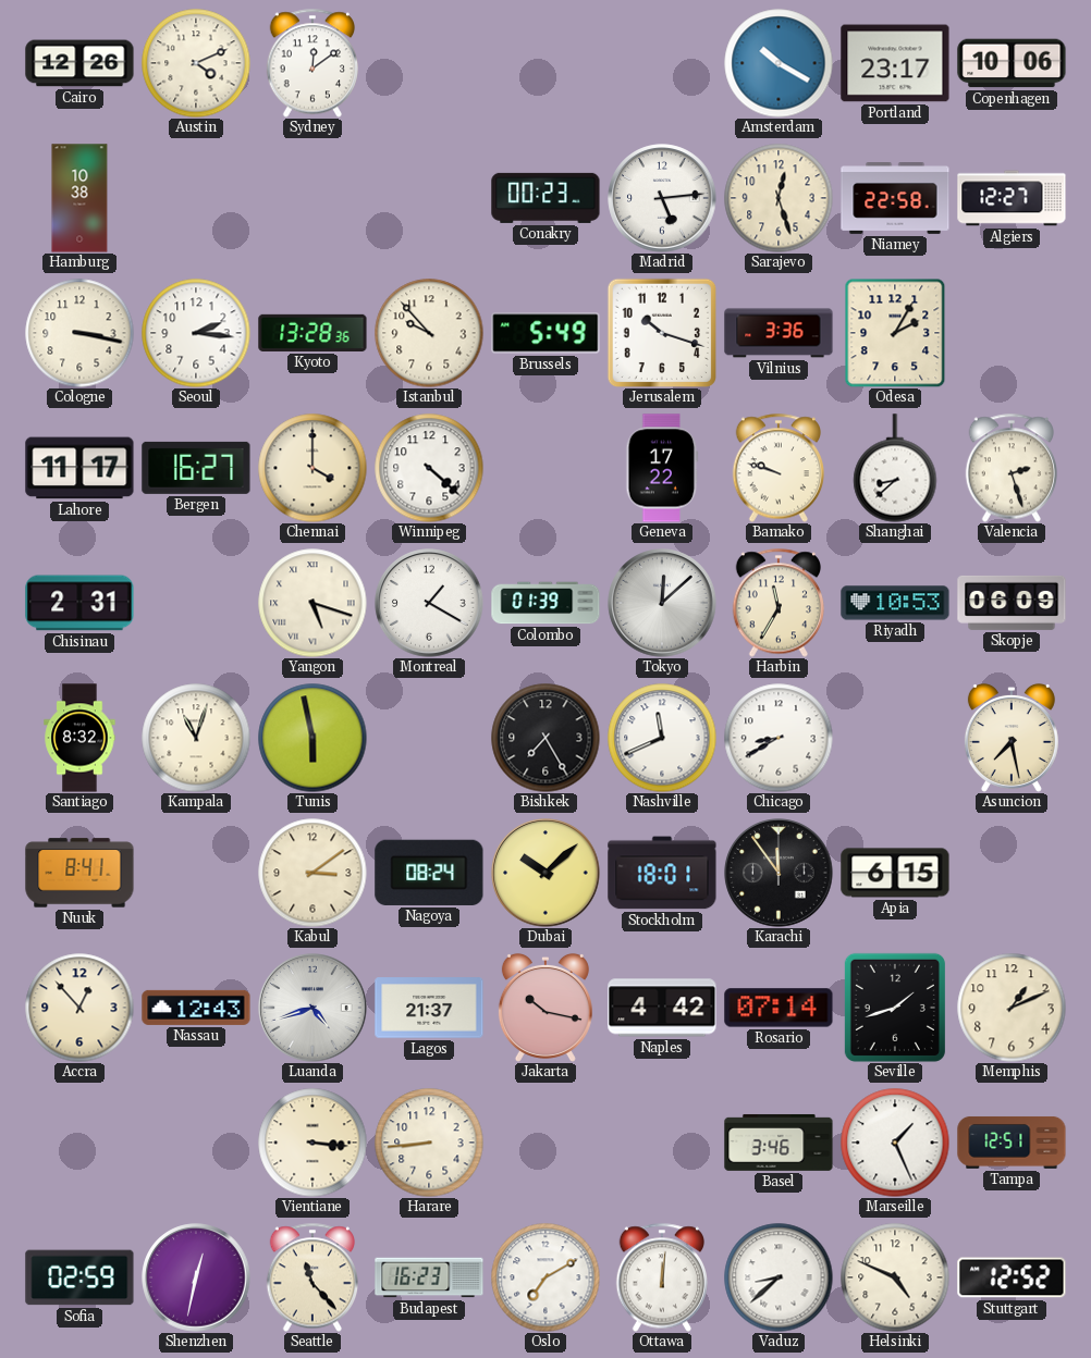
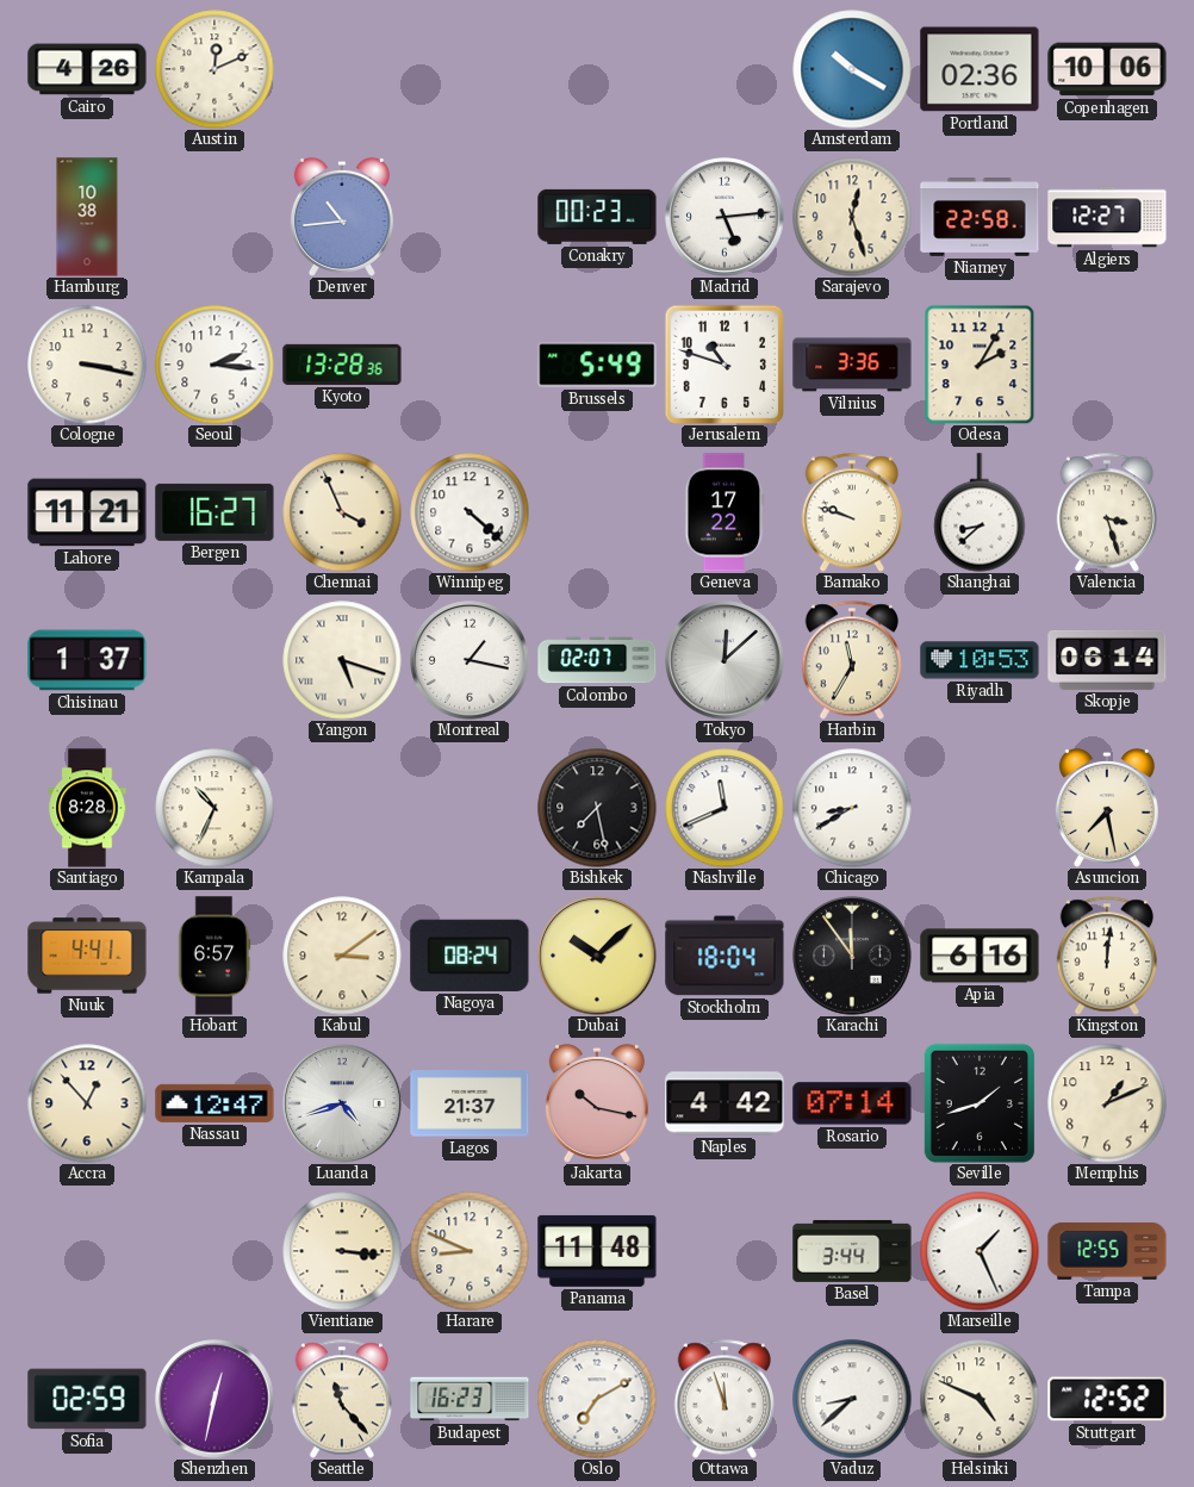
Cairo: 12:26 -> 4:26
Austin: 4:11 -> 12:11
Sydney: 12:09 -> none
Portland: 23:17 -> 02:36
Denver: none -> 10:44
Istanbul: 9:53 -> none
Jerusalem: 10:18 -> 10:48
Lahore: 11:17 -> 11:21
Chennai: 4:00 -> 3:56
Valencia: 2:27 -> 3:27
Chisinau: 2:31 -> 1:37
Montreal: 1:20 -> 1:17
Colombo: 01:39 -> 02:07
Skopje: 06:09 -> 06:14
Santiago: 8:32 -> 8:28
Kampala: 11:03 -> 10:34
Tunis: 5:58 -> none
Bishkek: 7:25 -> 7:28
Nuuk: 8:41 -> 4:41
Hobart: none -> 6:57
Stockholm: 18:01 -> 18:04
Apia: 6:15 -> 6:16
Kingston: none -> 12:01
Nassau: 12:43 -> 12:47
Harare: 8:44 -> 8:49
Panama: none -> 11:48
Basel: 3:46 -> 3:44
Tampa: 12:51 -> 12:55
Ottawa: 12:01 -> 11:57
